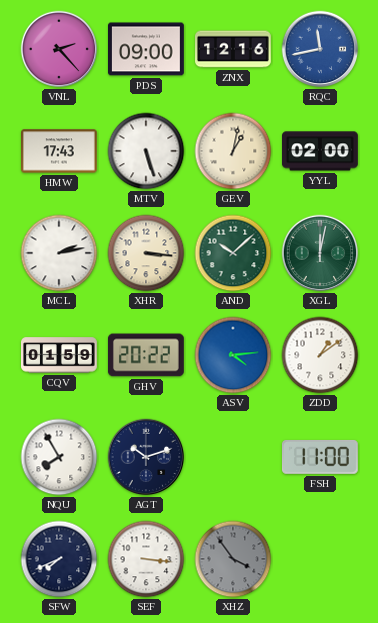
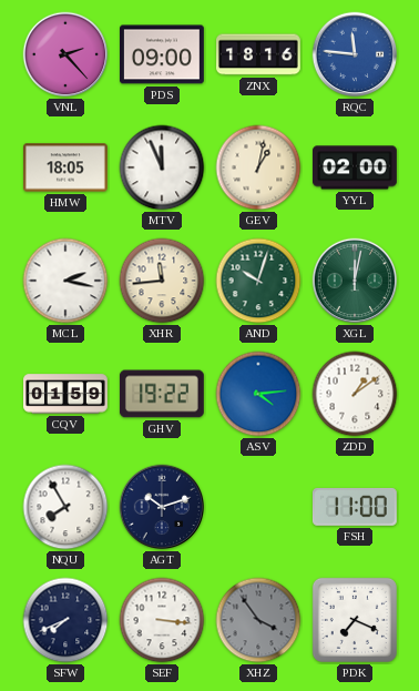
ZNX: 12:16 -> 18:16
RQC: 11:43 -> 11:46
HMW: 17:43 -> 18:05
MTV: 5:27 -> 11:56
MCL: 2:13 -> 2:17
XHR: 3:16 -> 11:44
AND: 10:08 -> 10:03
GHV: 20:22 -> 19:22
PDK: none -> 7:19
